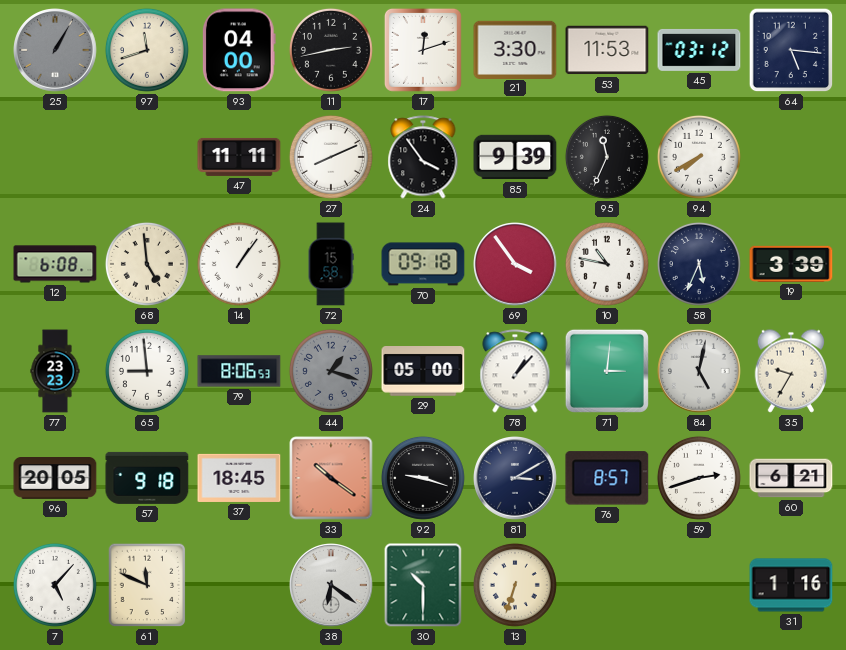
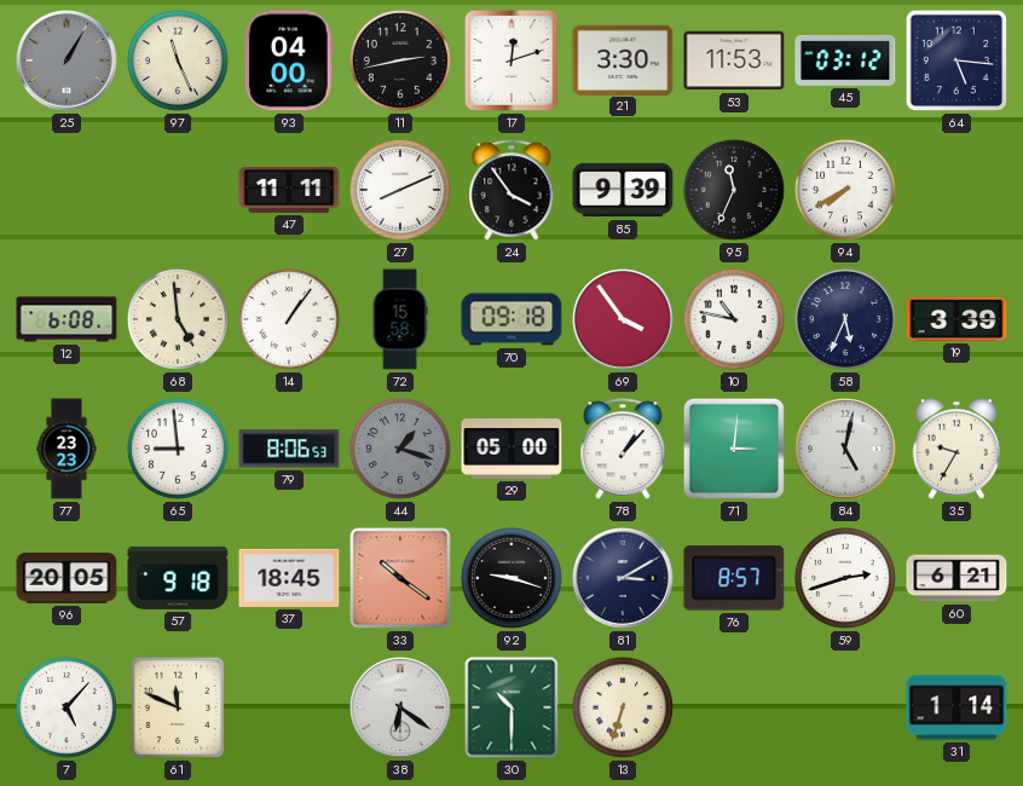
97: 11:42 -> 11:26
31: 1:16 -> 1:14
